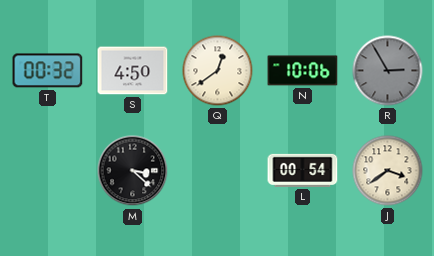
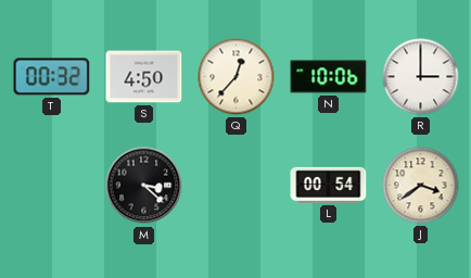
Q: 12:39 -> 12:37
R: 2:55 -> 3:00
R dial: grey -> white
